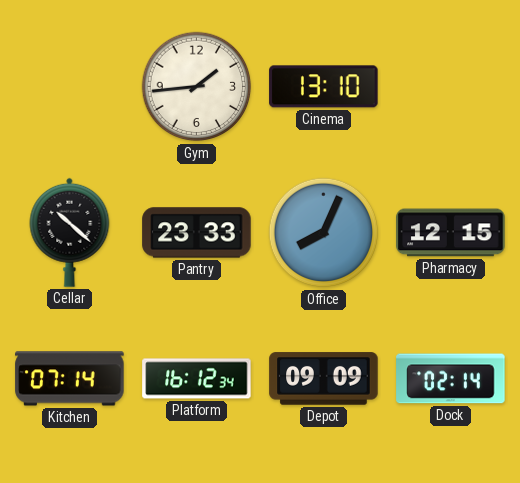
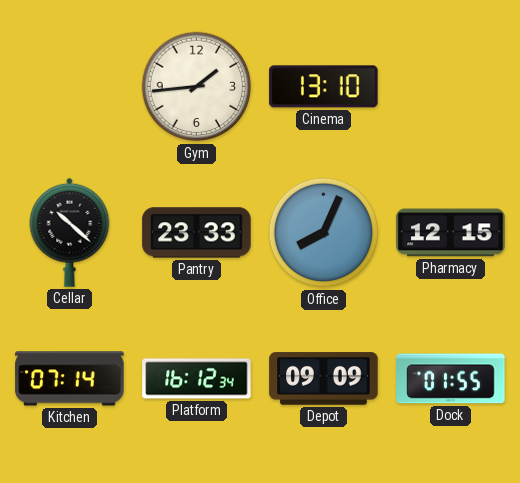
Dock: 02:14 -> 01:55
